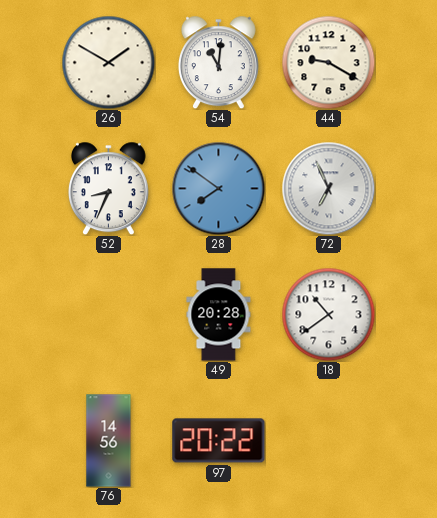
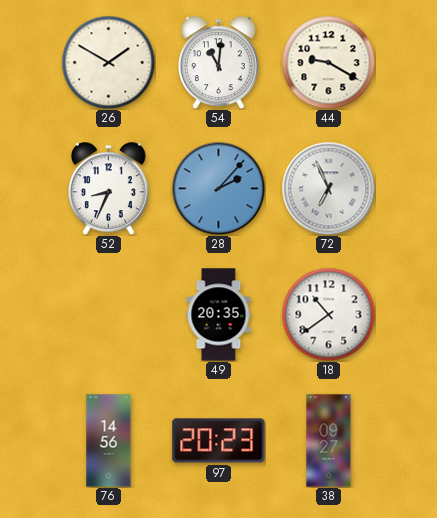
28: 7:51 -> 2:07
49: 20:28 -> 20:35
97: 20:22 -> 20:23
38: none -> 09:27
